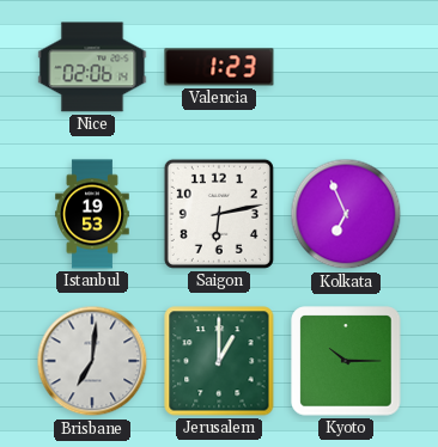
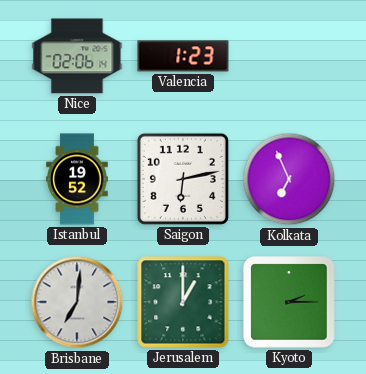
Istanbul: 19:53 -> 19:52
Kyoto: 10:15 -> 2:15
